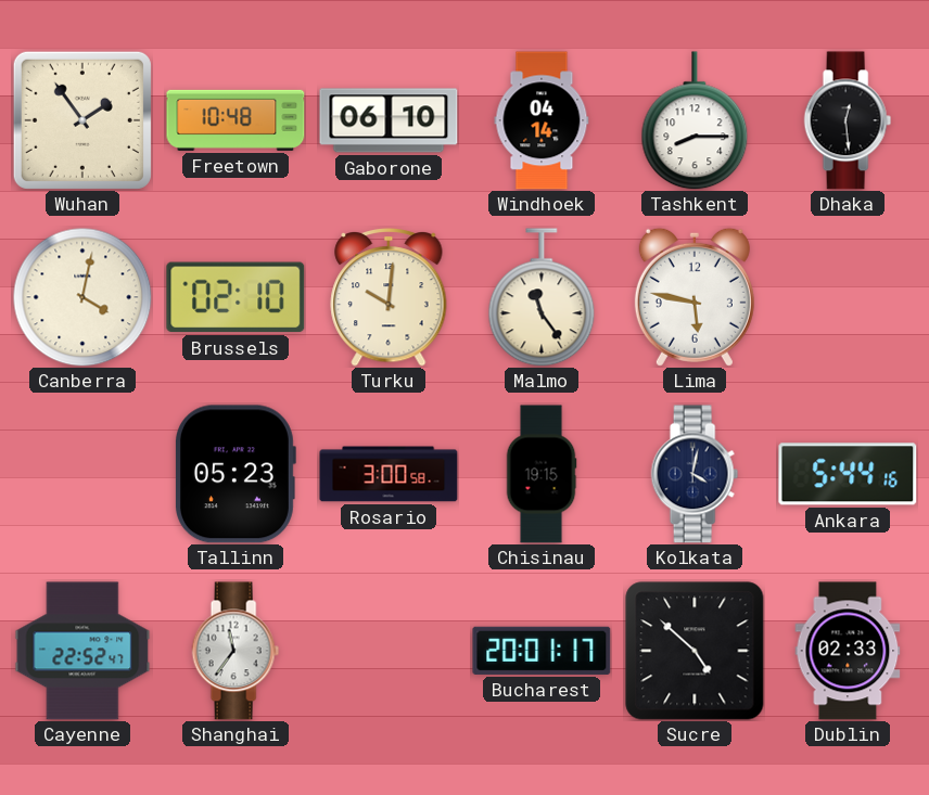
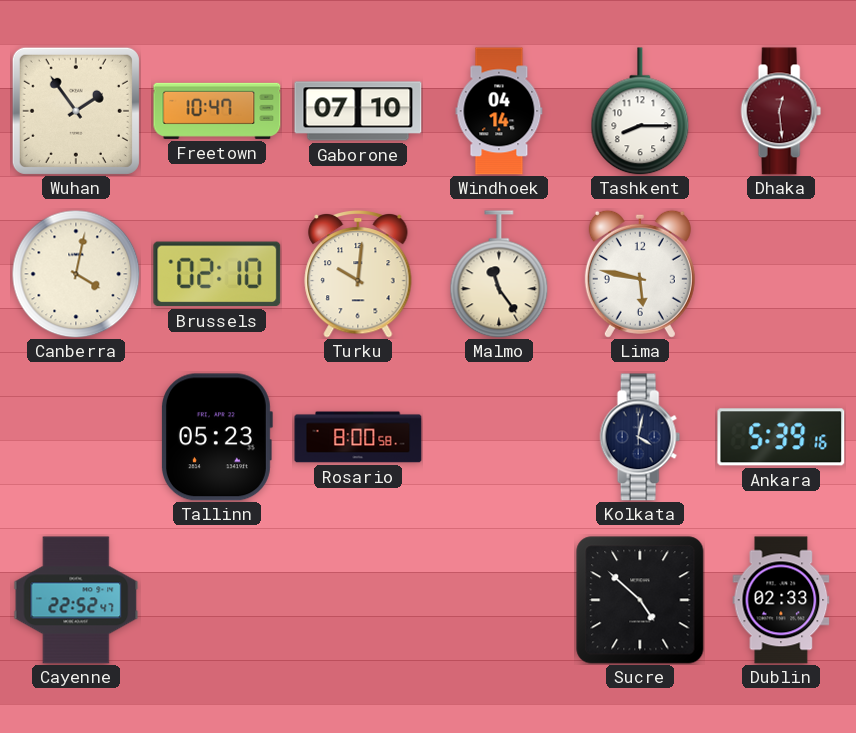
Freetown: 10:48 -> 10:47
Gaborone: 06:10 -> 07:10
Dhaka dial: black -> burgundy
Rosario: 3:00 -> 8:00
Chisinau: 19:15 -> none
Ankara: 5:44 -> 5:39
Shanghai: 11:36 -> none
Bucharest: 20:01 -> none
